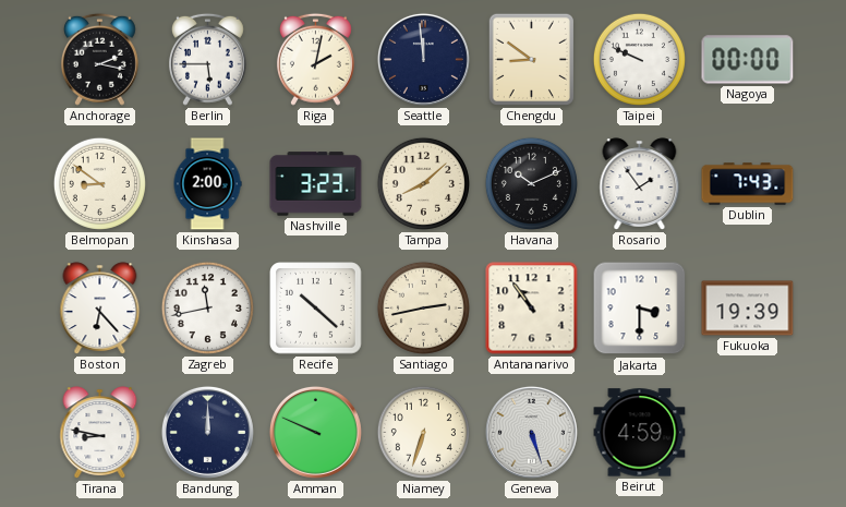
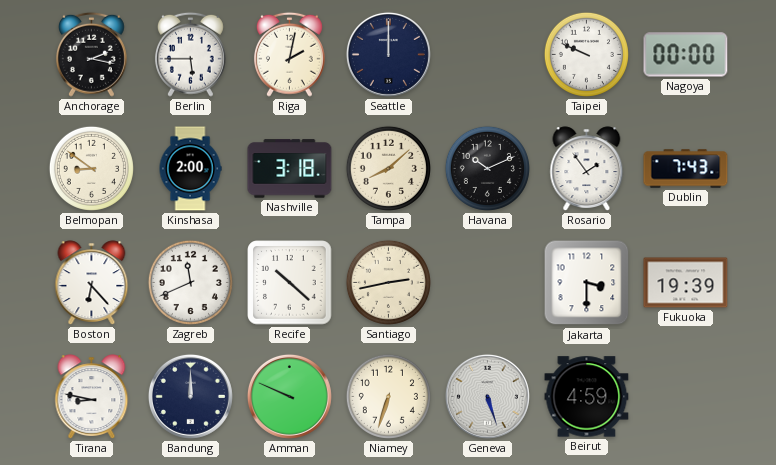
Seattle: 11:59 -> 12:00
Chengdu: 8:51 -> none
Nashville: 3:23 -> 3:18
Zagreb: 11:43 -> 11:41
Antananarivo: 10:54 -> none
